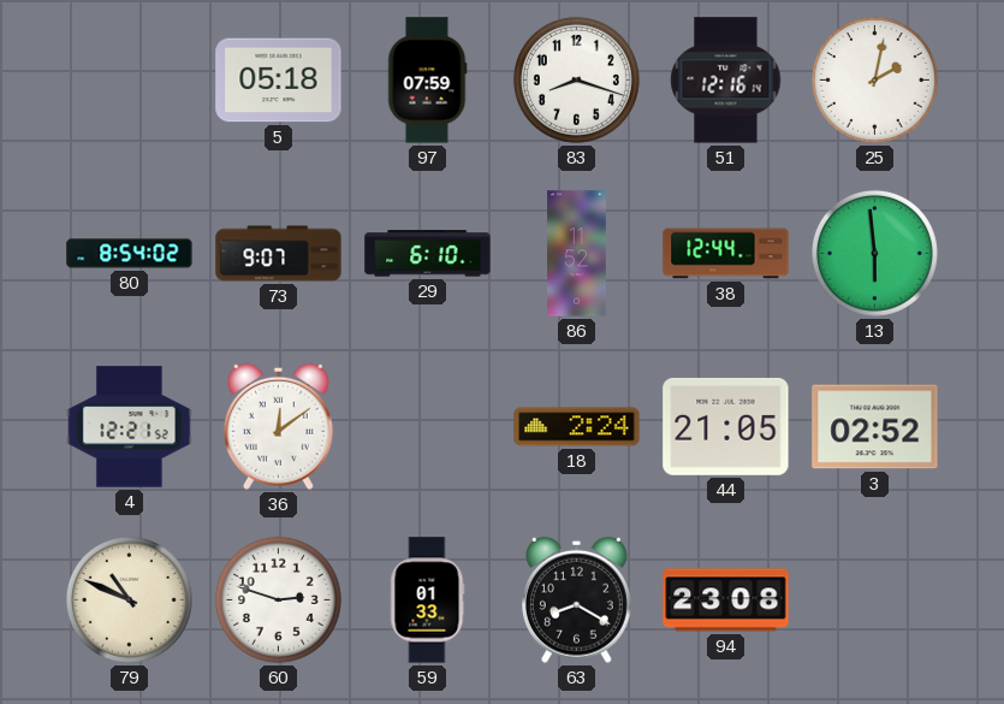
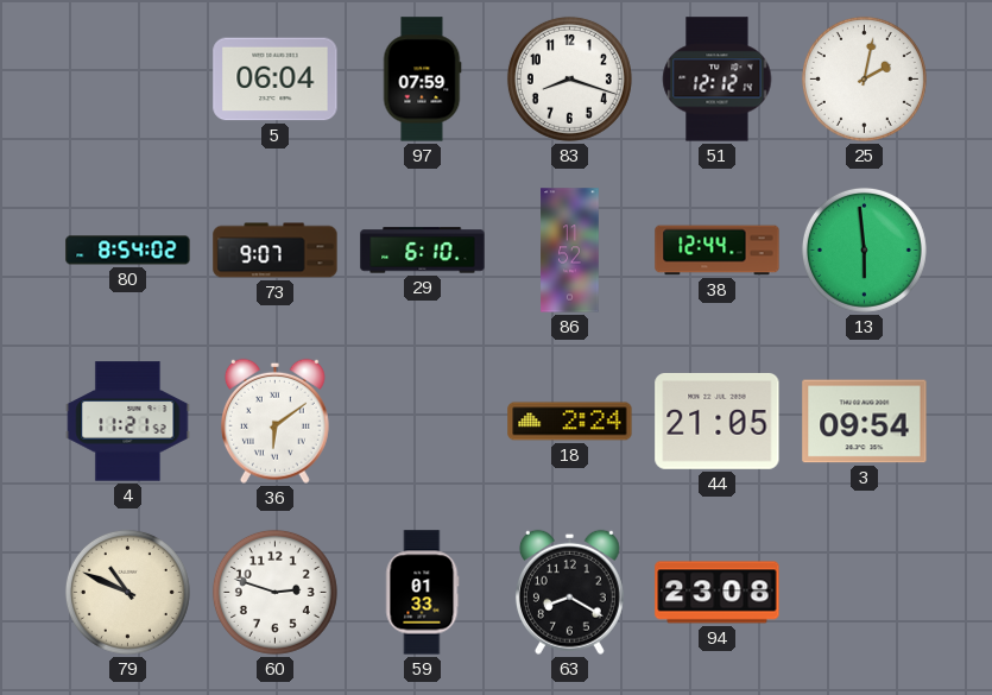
5: 05:18 -> 06:04
51: 12:16 -> 12:12
4: 12:21 -> 11:21
36: 12:09 -> 6:09
3: 02:52 -> 09:54
